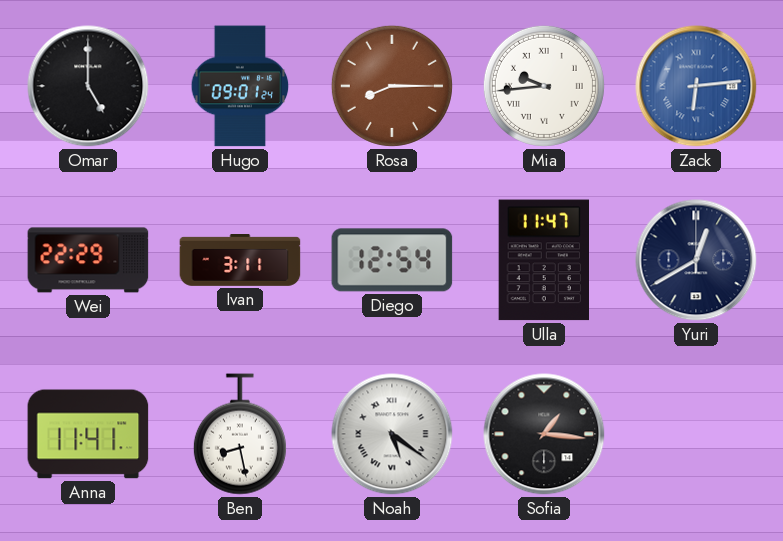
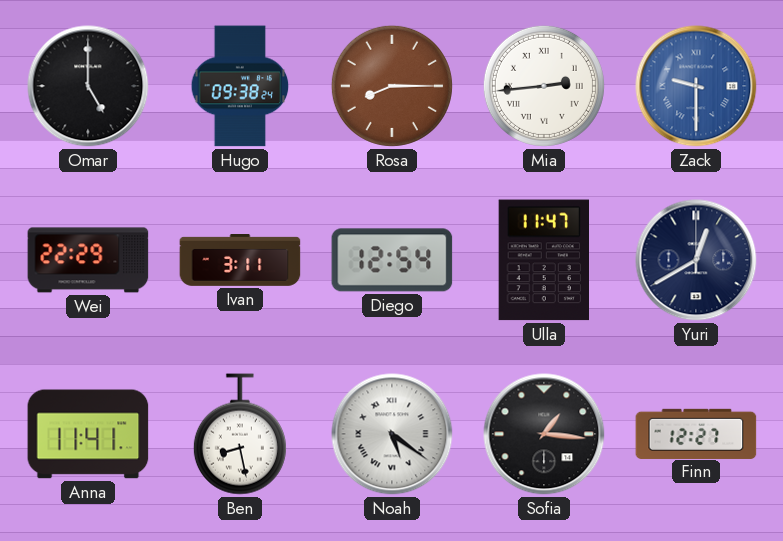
Hugo: 09:01 -> 09:38
Mia: 9:44 -> 2:44
Zack: 6:14 -> 9:30
Finn: none -> 12:27
